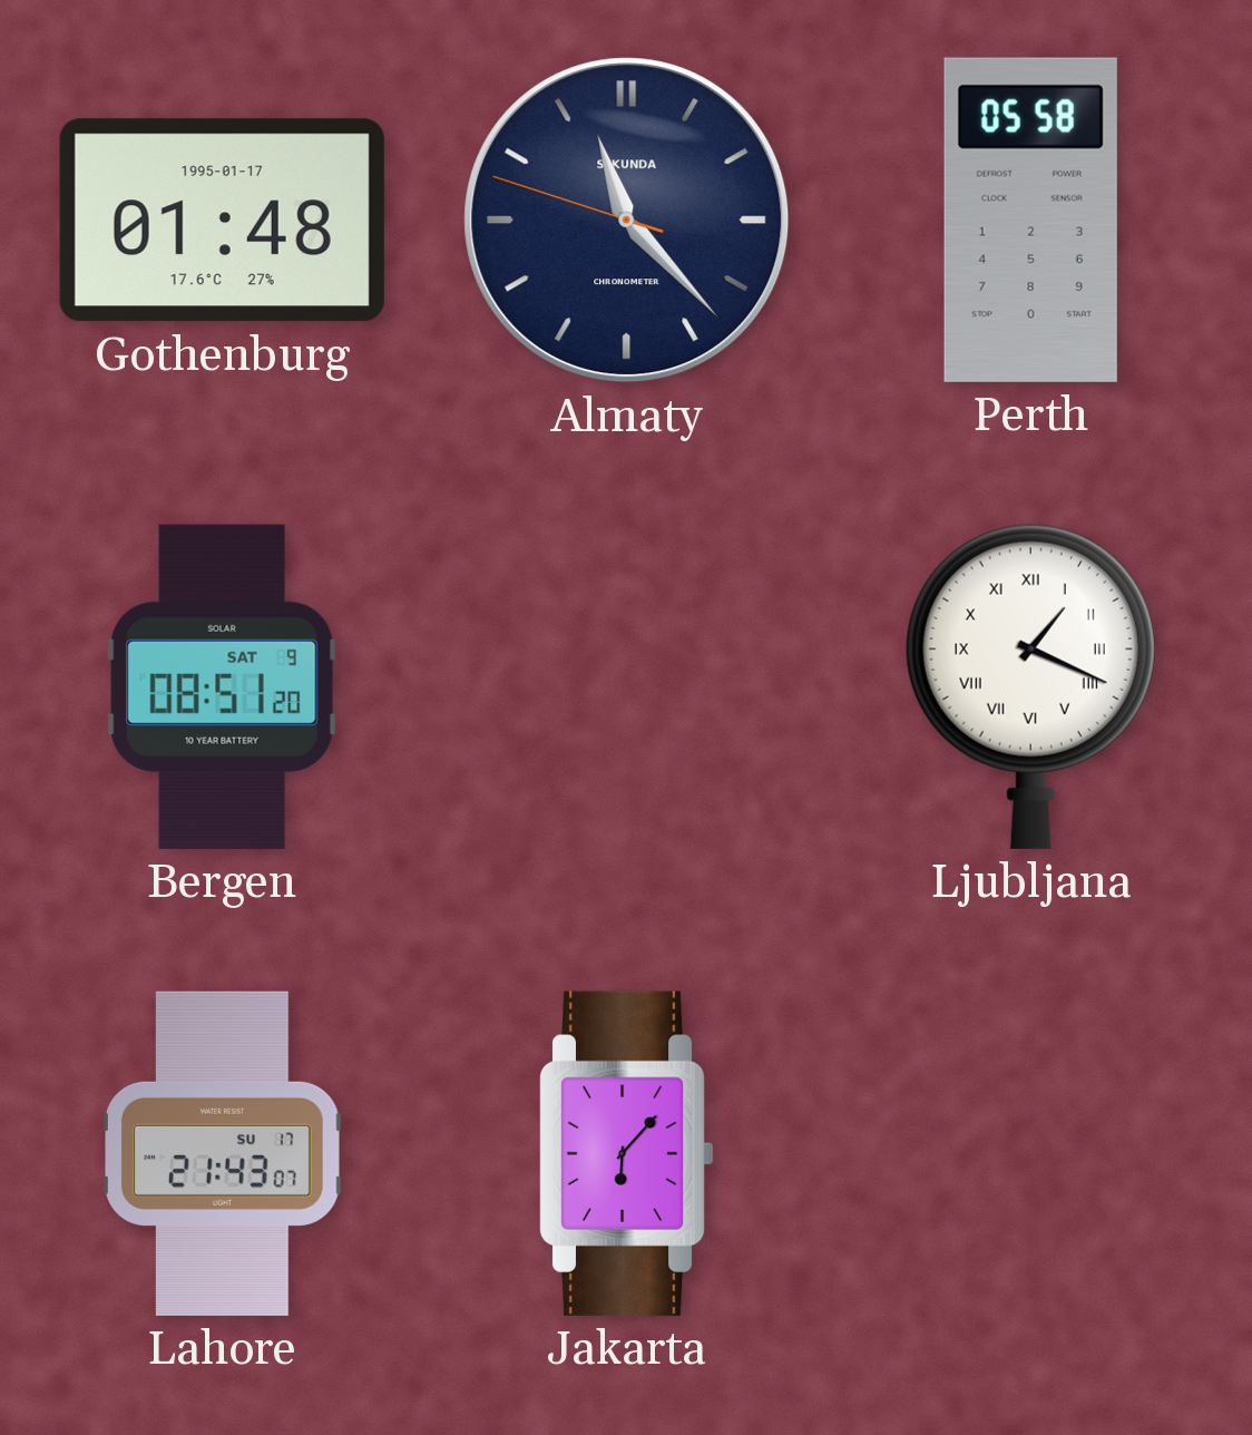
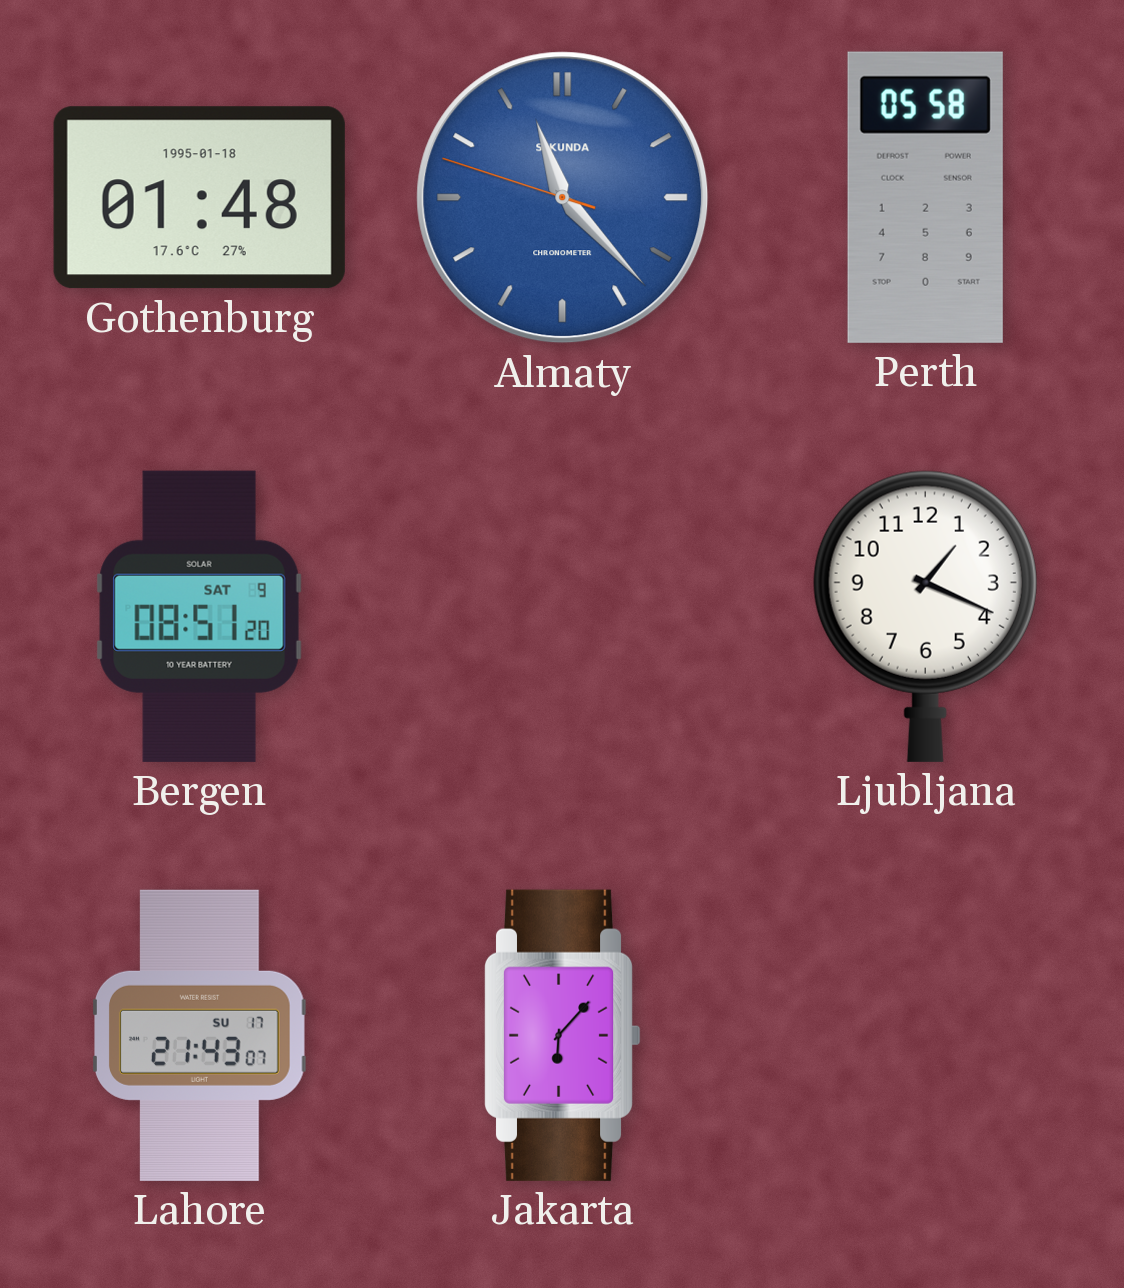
Gothenburg date: 1995-01-17 -> 1995-01-18
Almaty dial: navy -> blue
Ljubljana numerals: Roman -> Arabic
